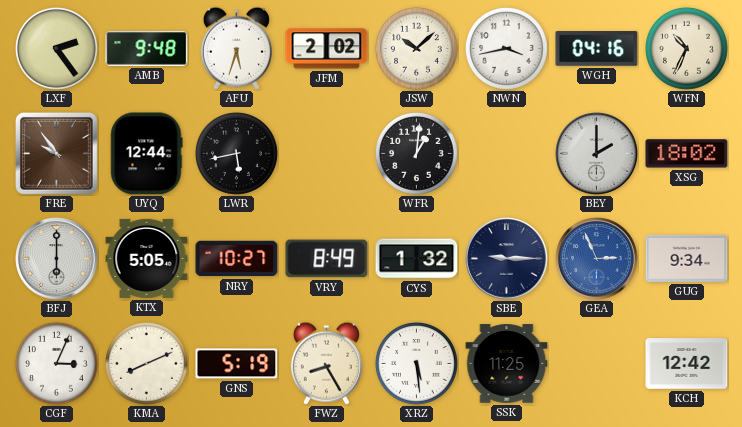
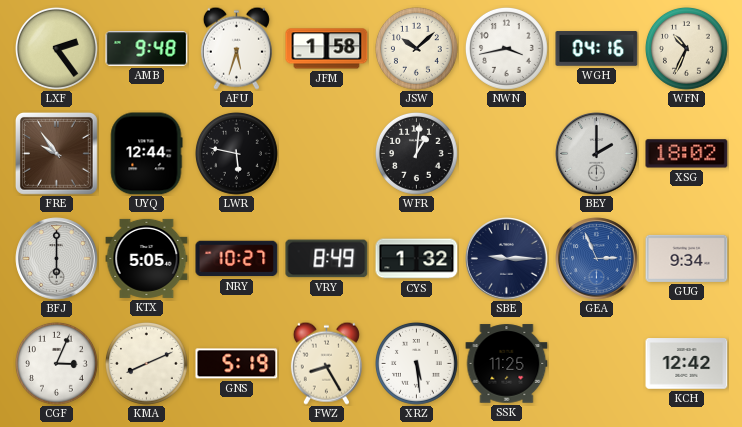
JFM: 2:02 -> 1:58
LWR: 5:43 -> 5:47
